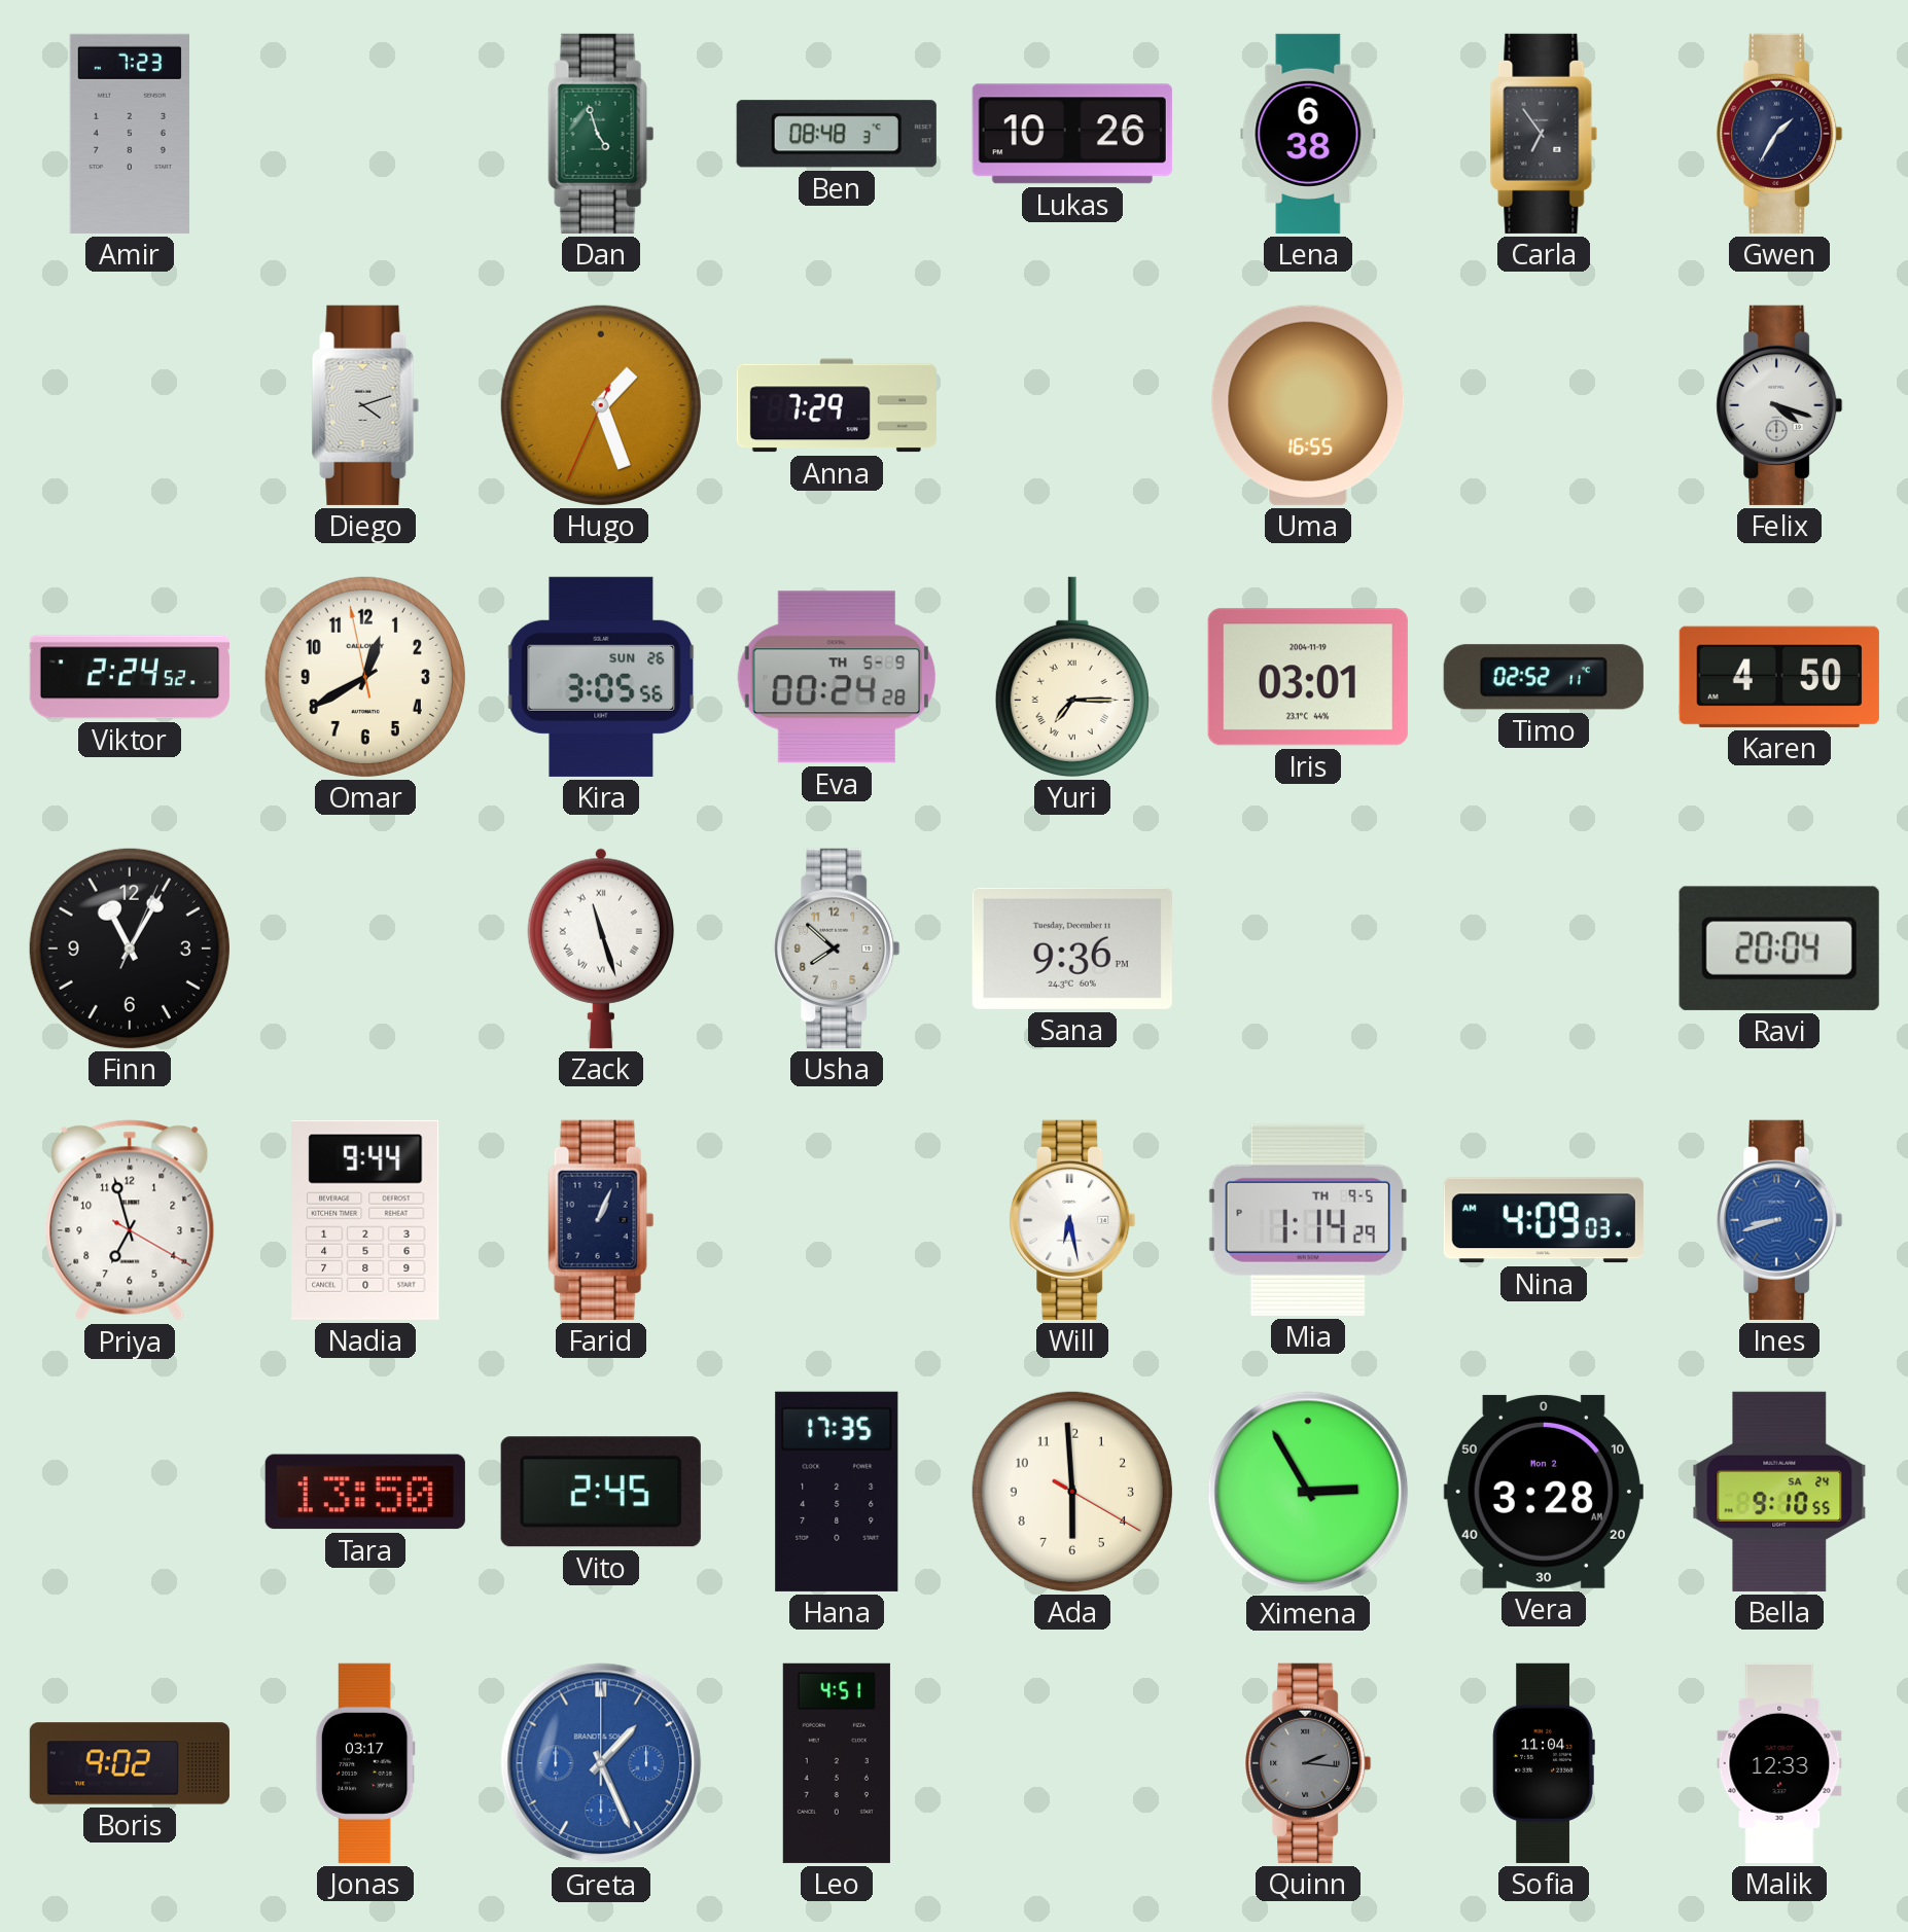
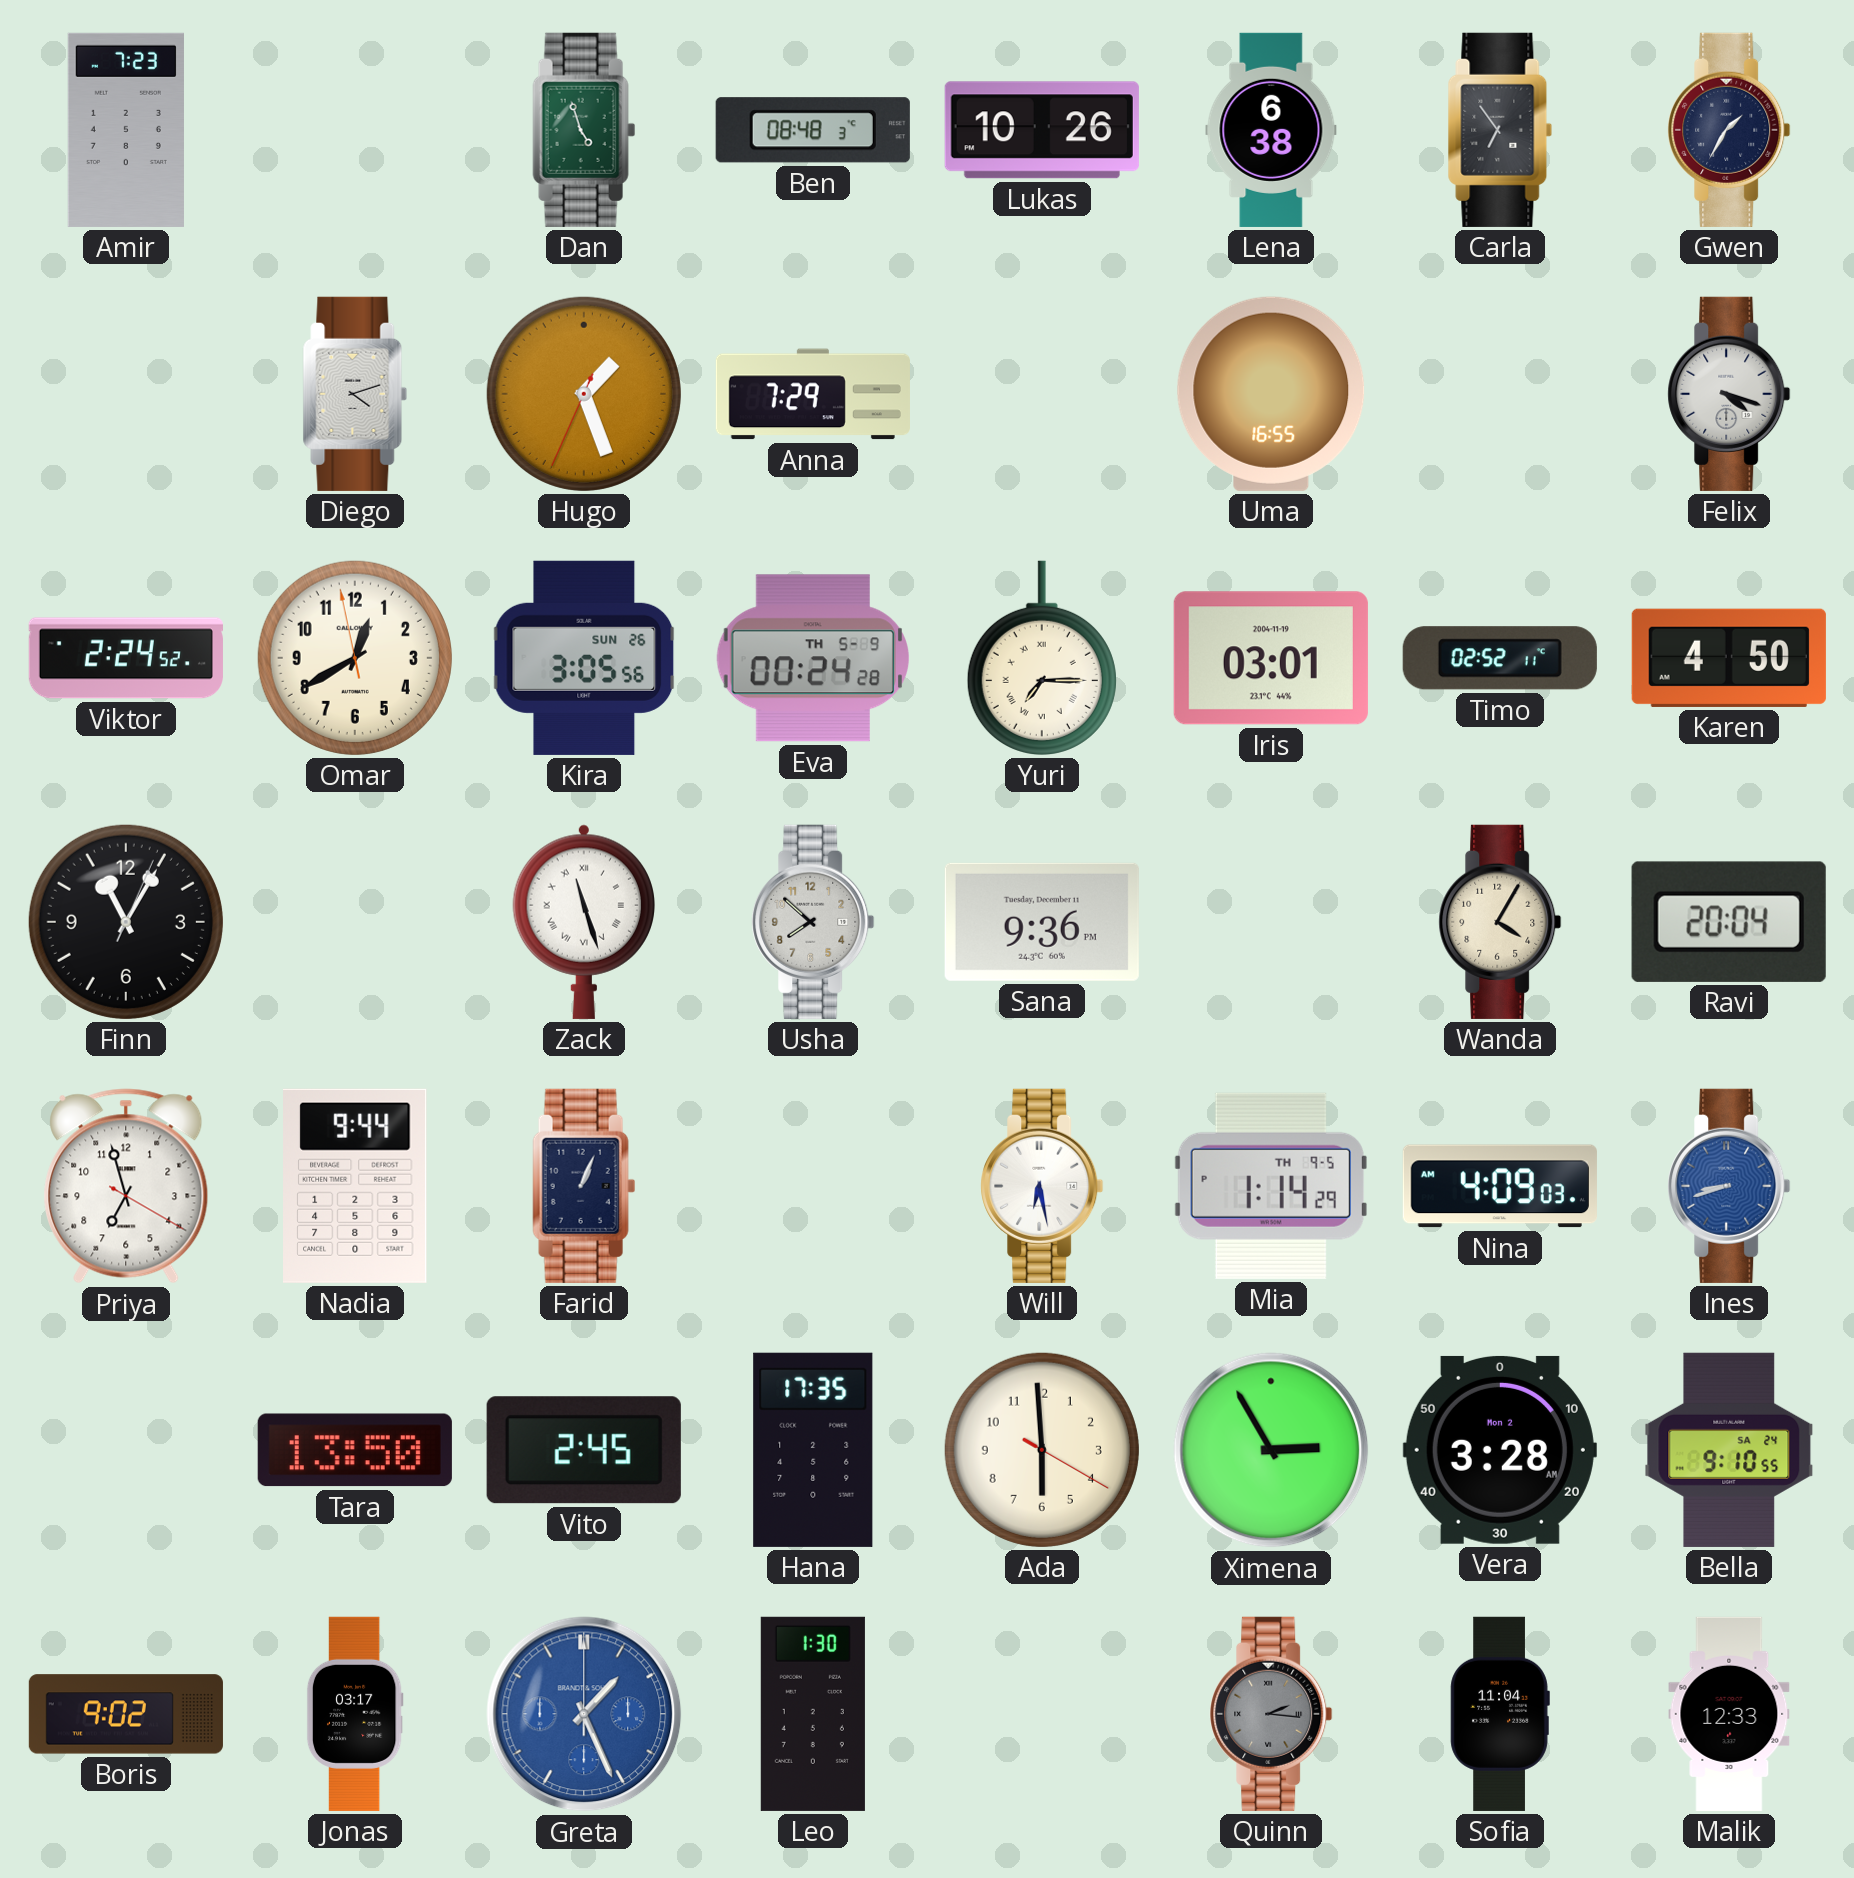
Wanda: none -> 4:05
Leo: 4:51 -> 1:30
